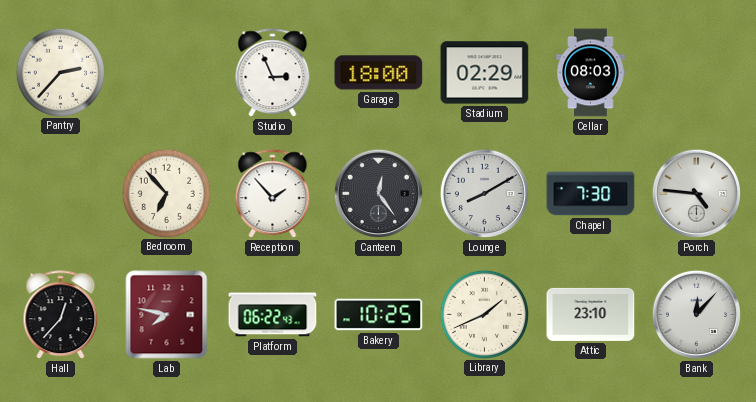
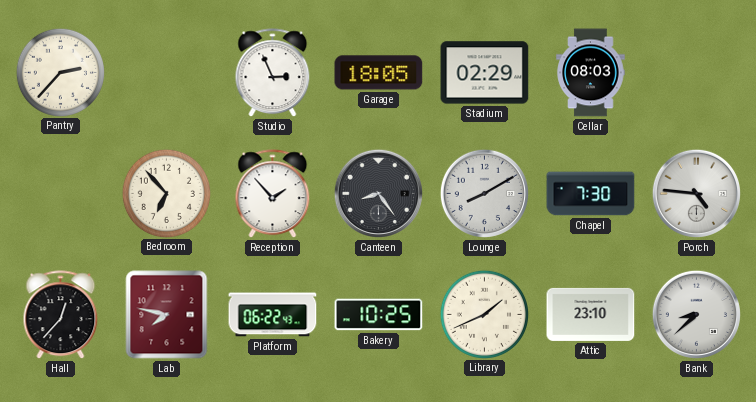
Garage: 18:00 -> 18:05
Canteen: 12:24 -> 8:24
Bank: 12:07 -> 8:38
